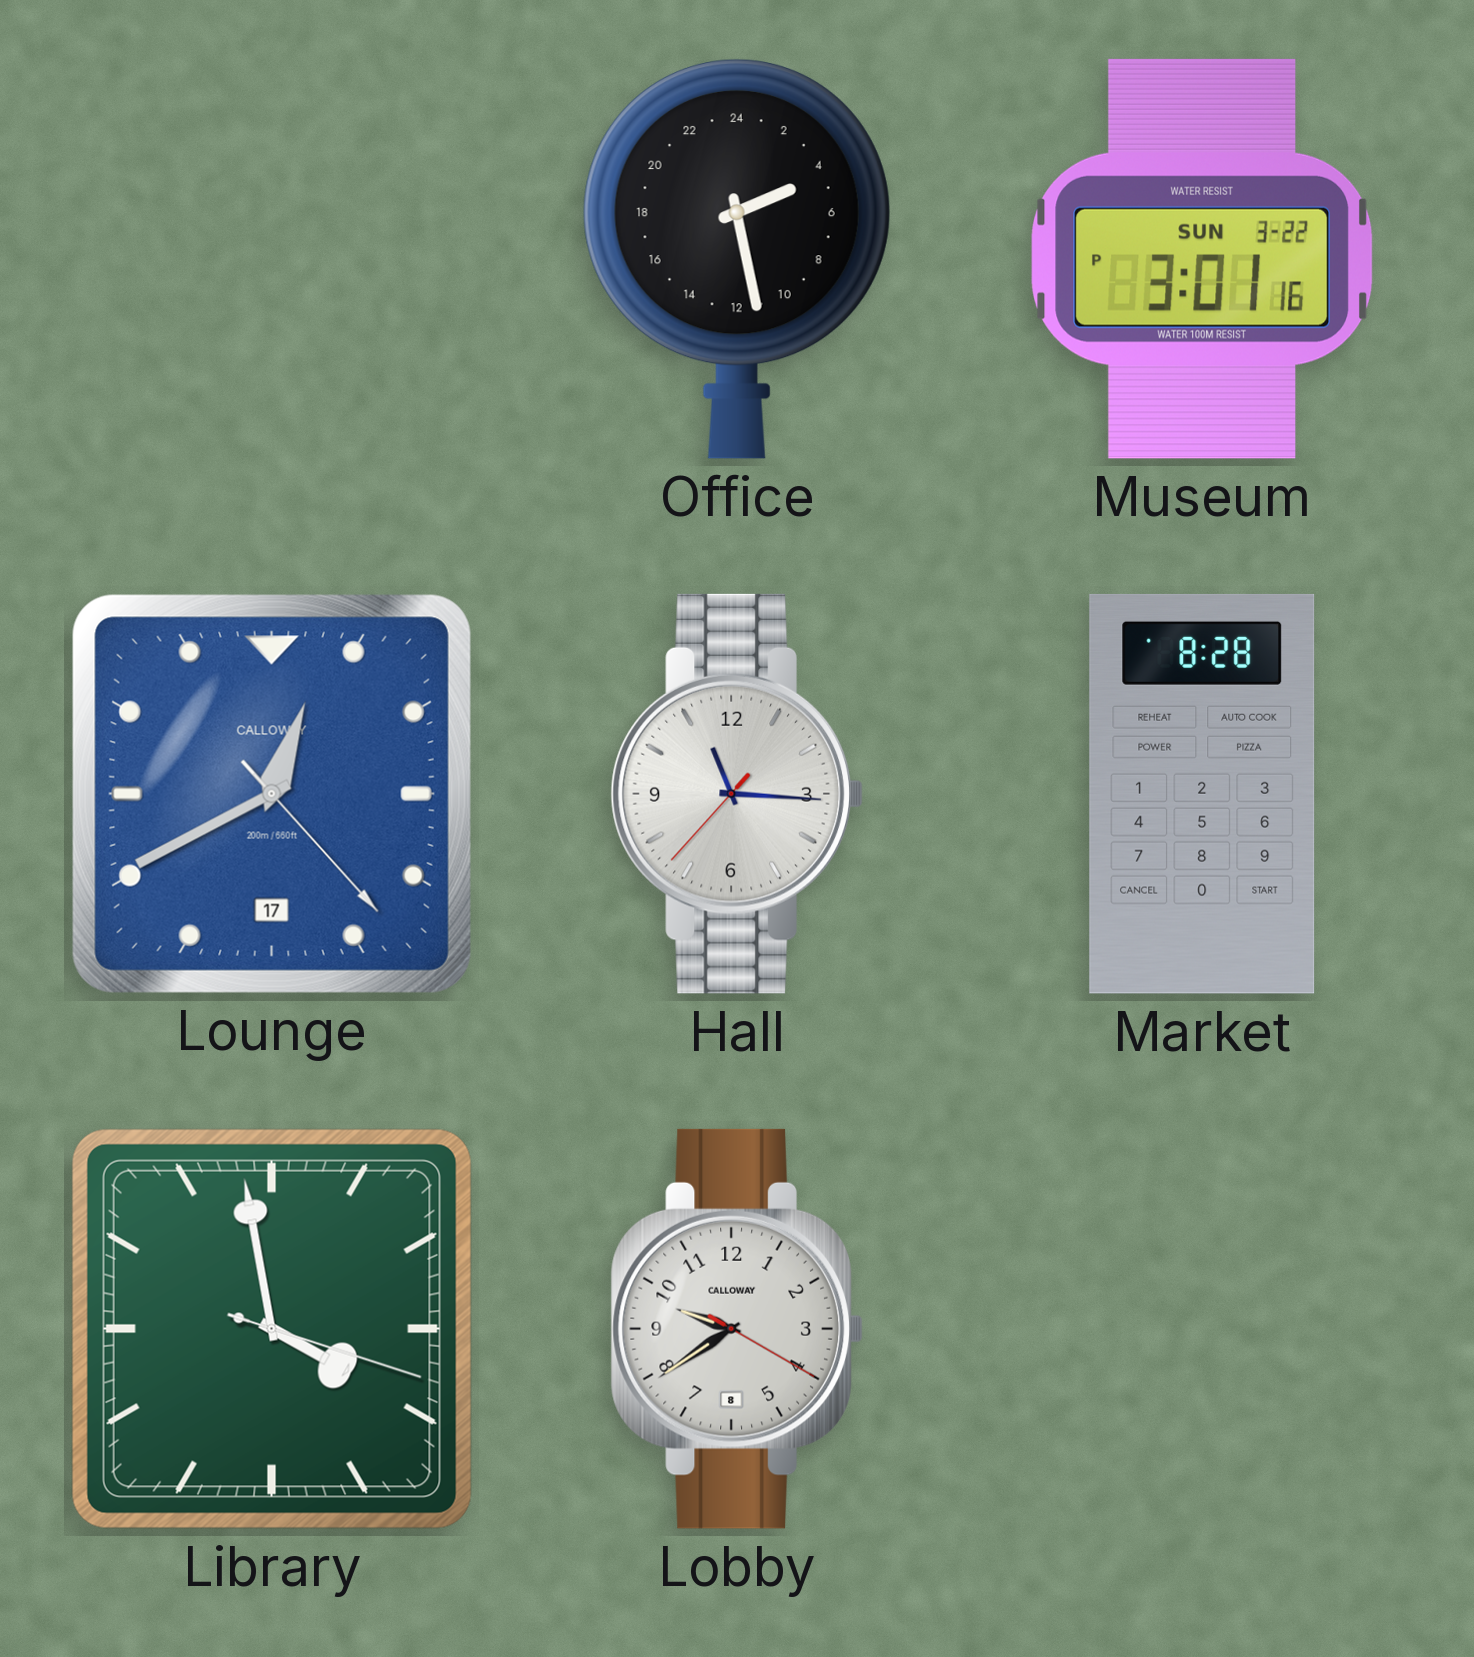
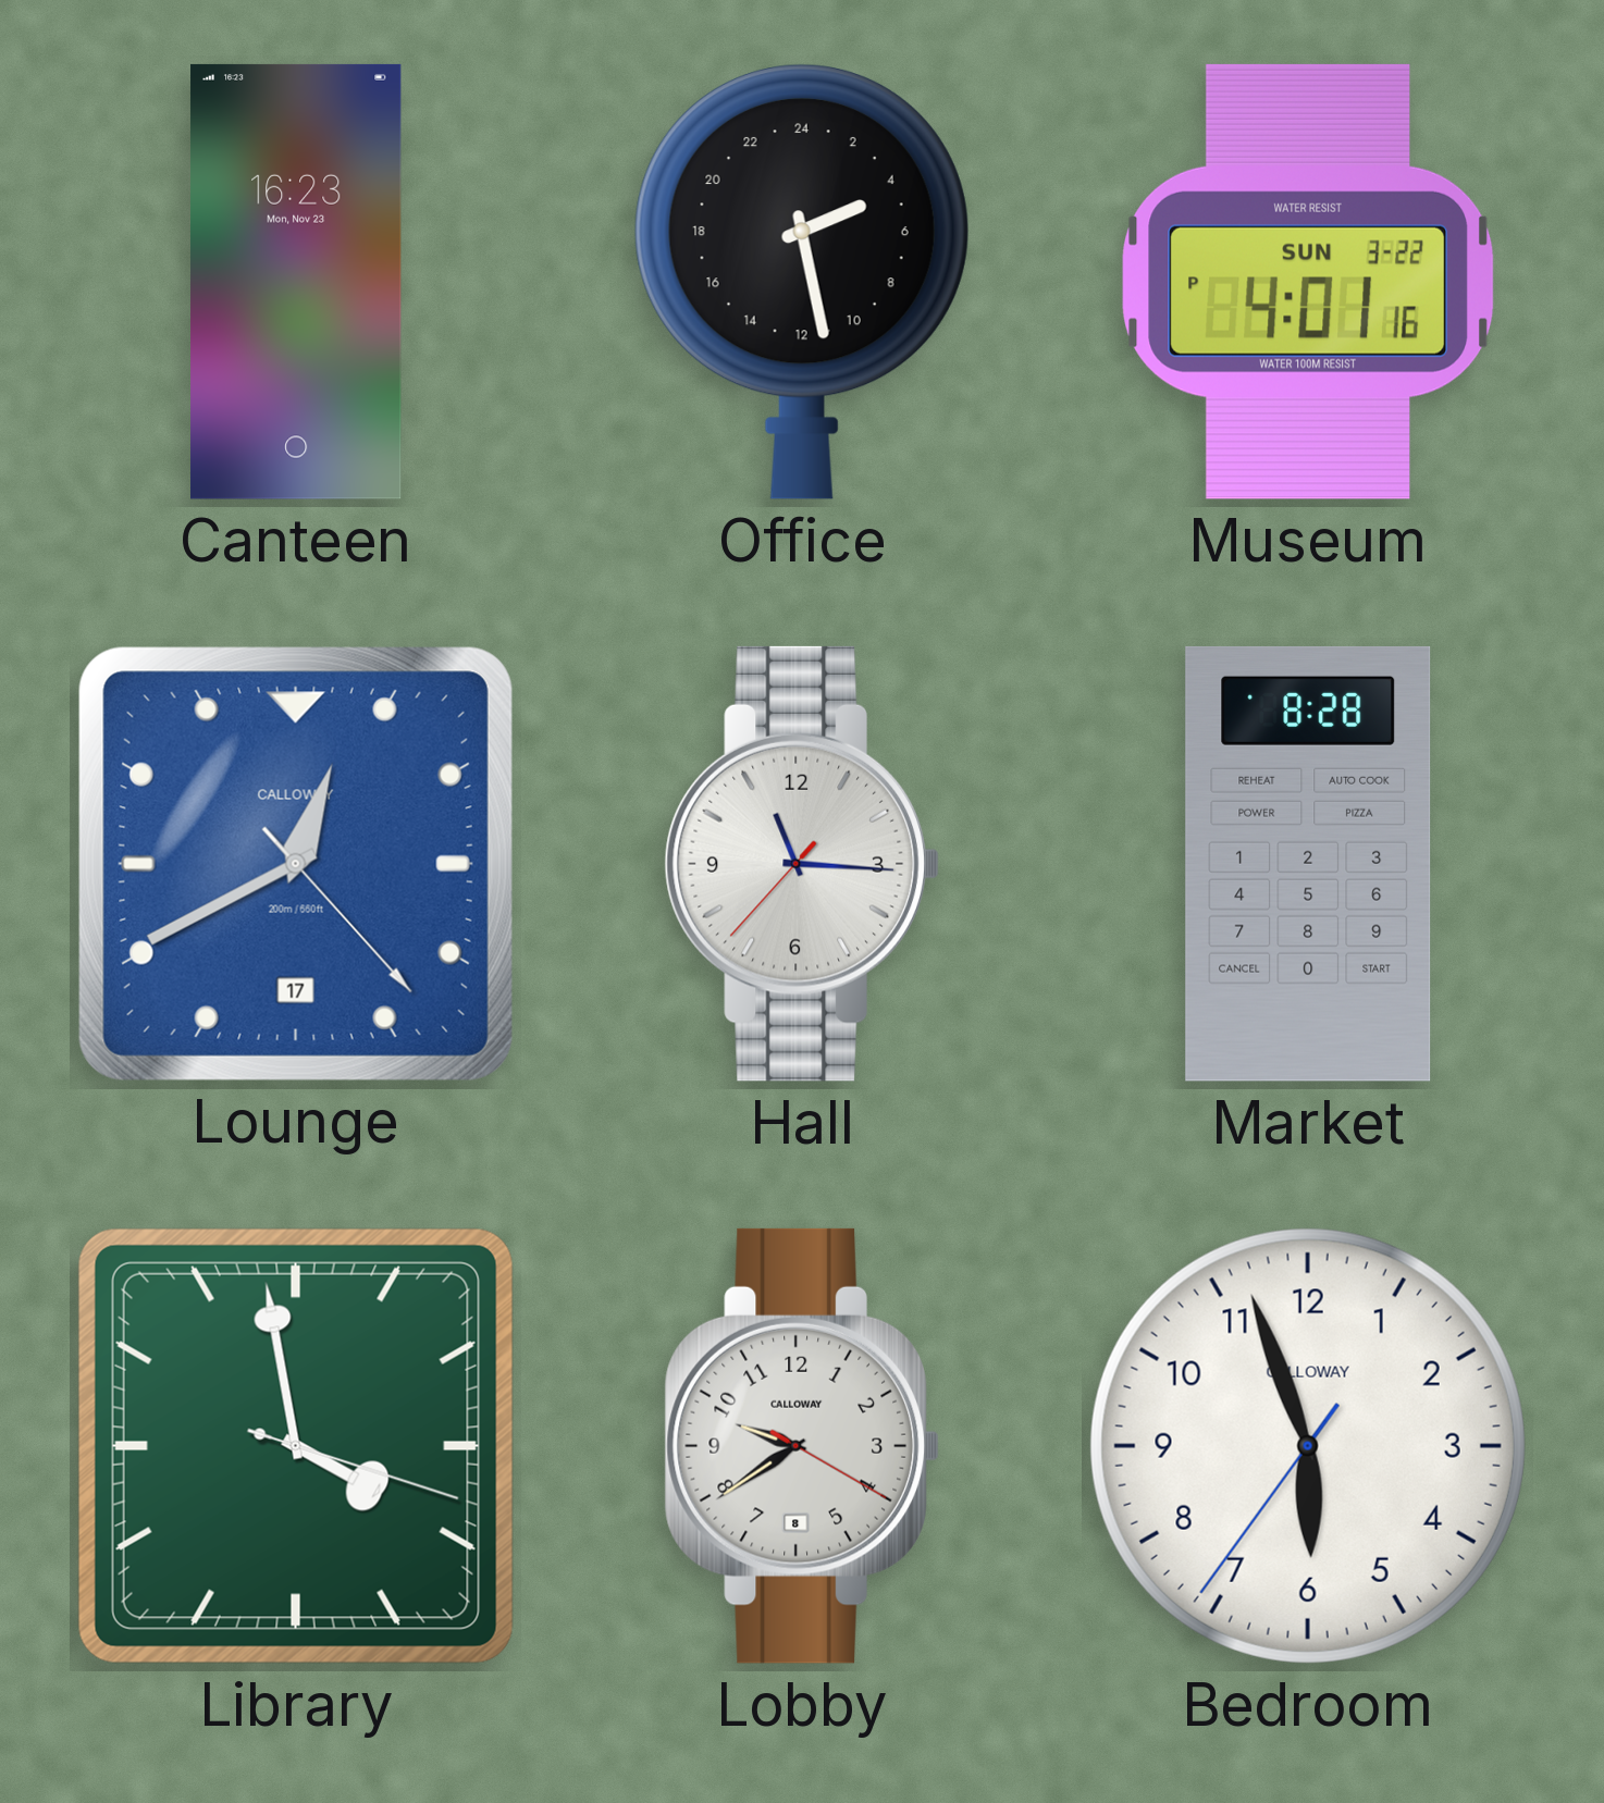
Canteen: none -> 16:23
Museum: 3:01 -> 4:01
Bedroom: none -> 5:56
